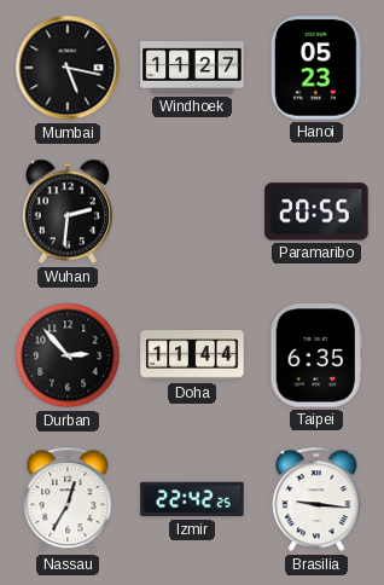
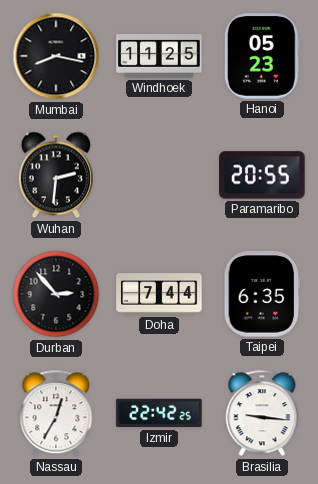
Mumbai: 5:17 -> 8:17
Windhoek: 11:27 -> 11:25
Doha: 11:44 -> 7:44
